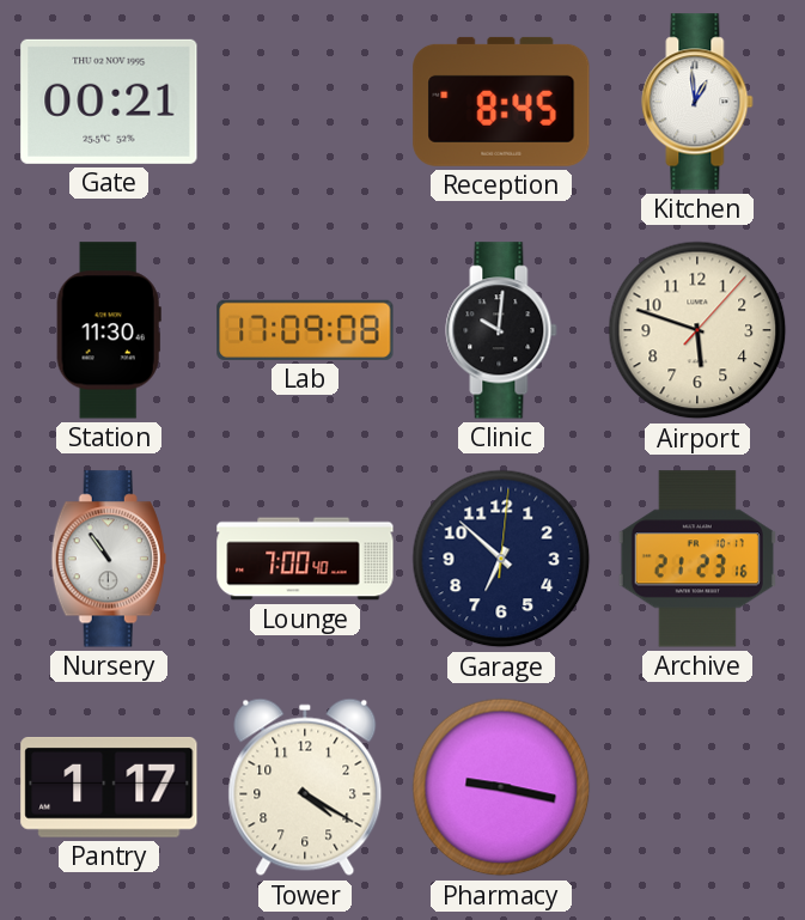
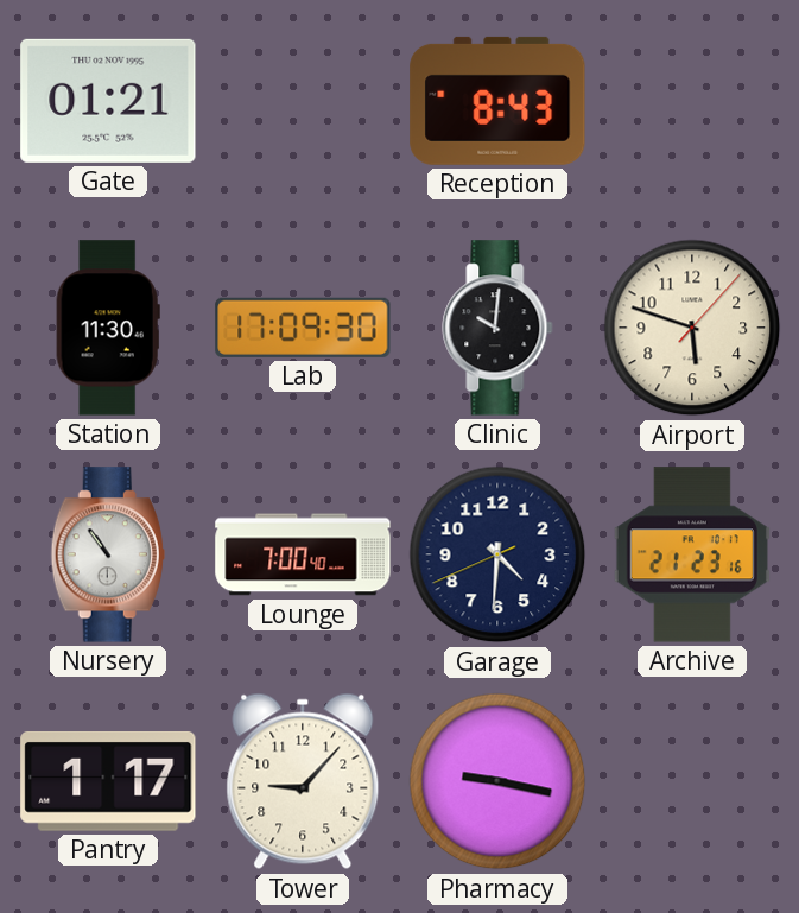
Gate: 00:21 -> 01:21
Reception: 8:45 -> 8:43
Kitchen: 12:59 -> none
Lab: 17:09:08 -> 17:09:30
Garage: 6:52 -> 4:30
Tower: 4:20 -> 9:07
